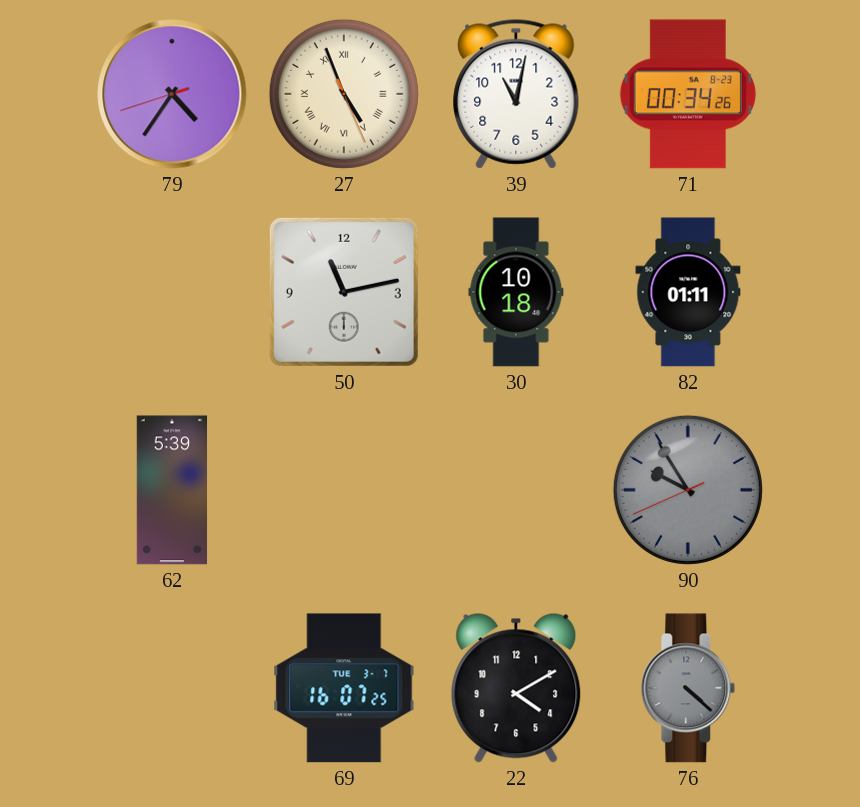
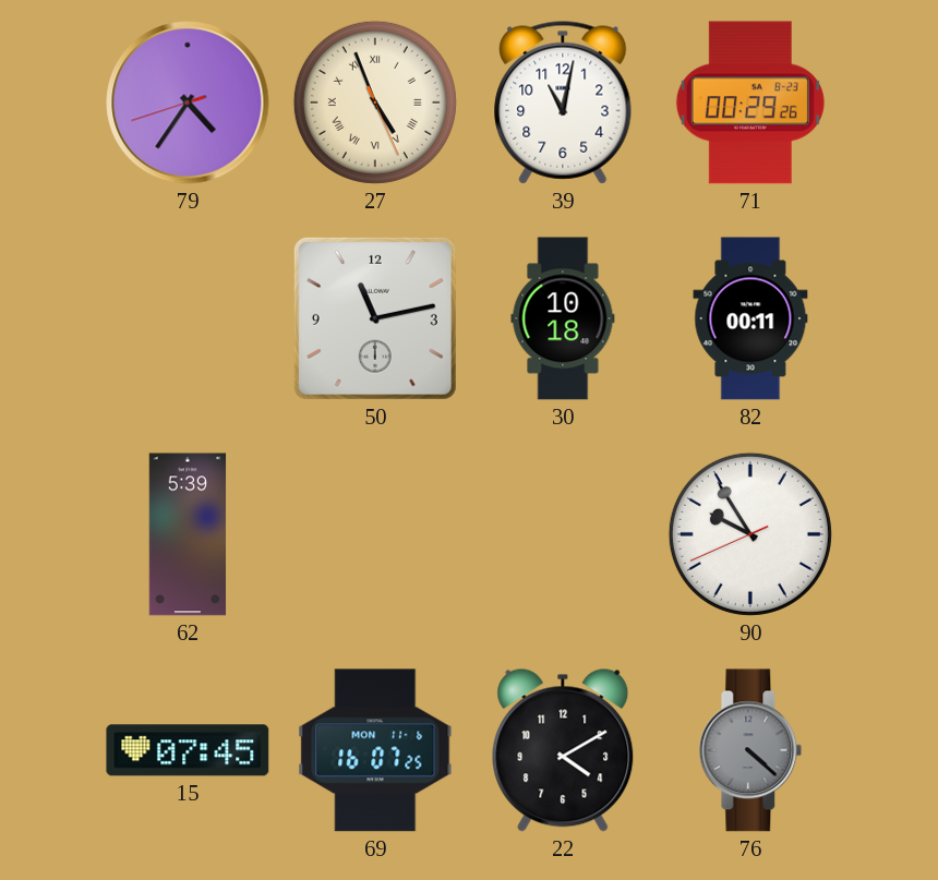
71: 00:34 -> 00:29
82: 01:11 -> 00:11
90 dial: grey -> white
15: none -> 07:45
69 date: TUE 3-7 -> MON 11-6
